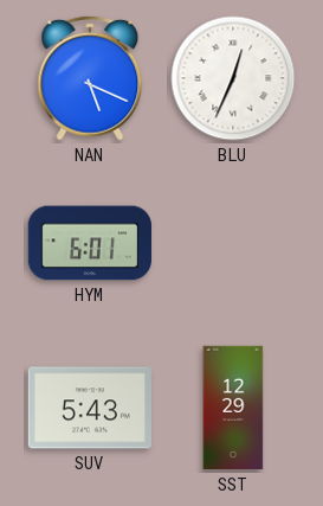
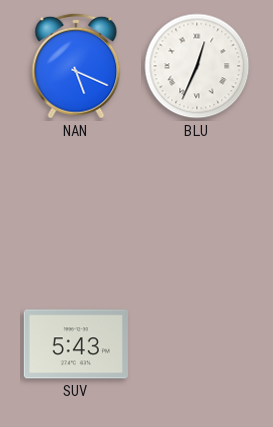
HYM: 6:01 -> none
SST: 12:29 -> none
